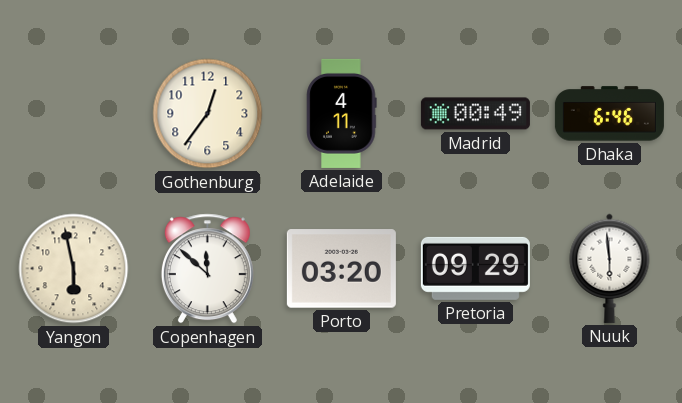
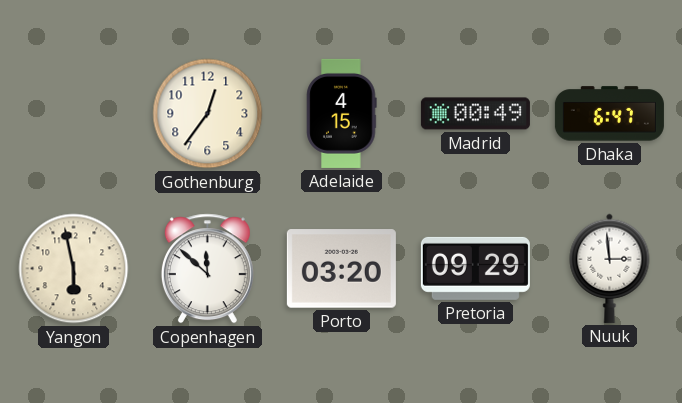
Adelaide: 4:11 -> 4:15
Dhaka: 6:46 -> 6:47
Nuuk: 5:59 -> 2:59
